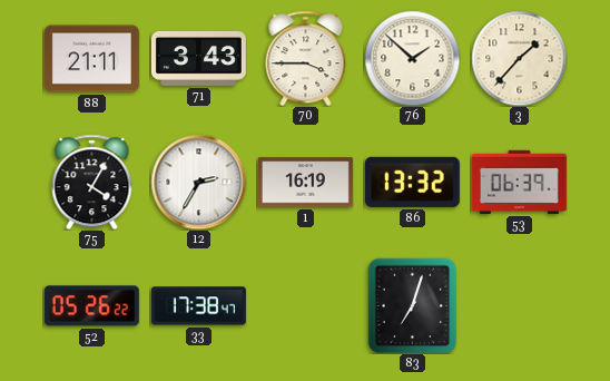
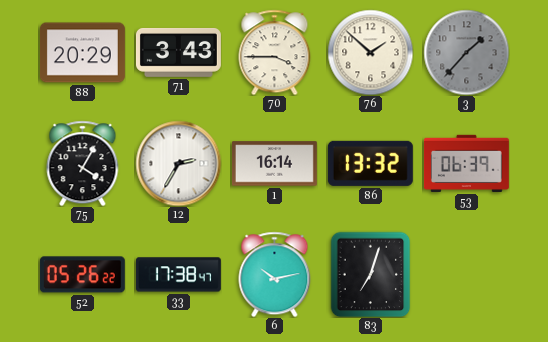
88: 21:11 -> 20:29
3 dial: cream -> grey
1: 16:19 -> 16:14
6: none -> 10:13
